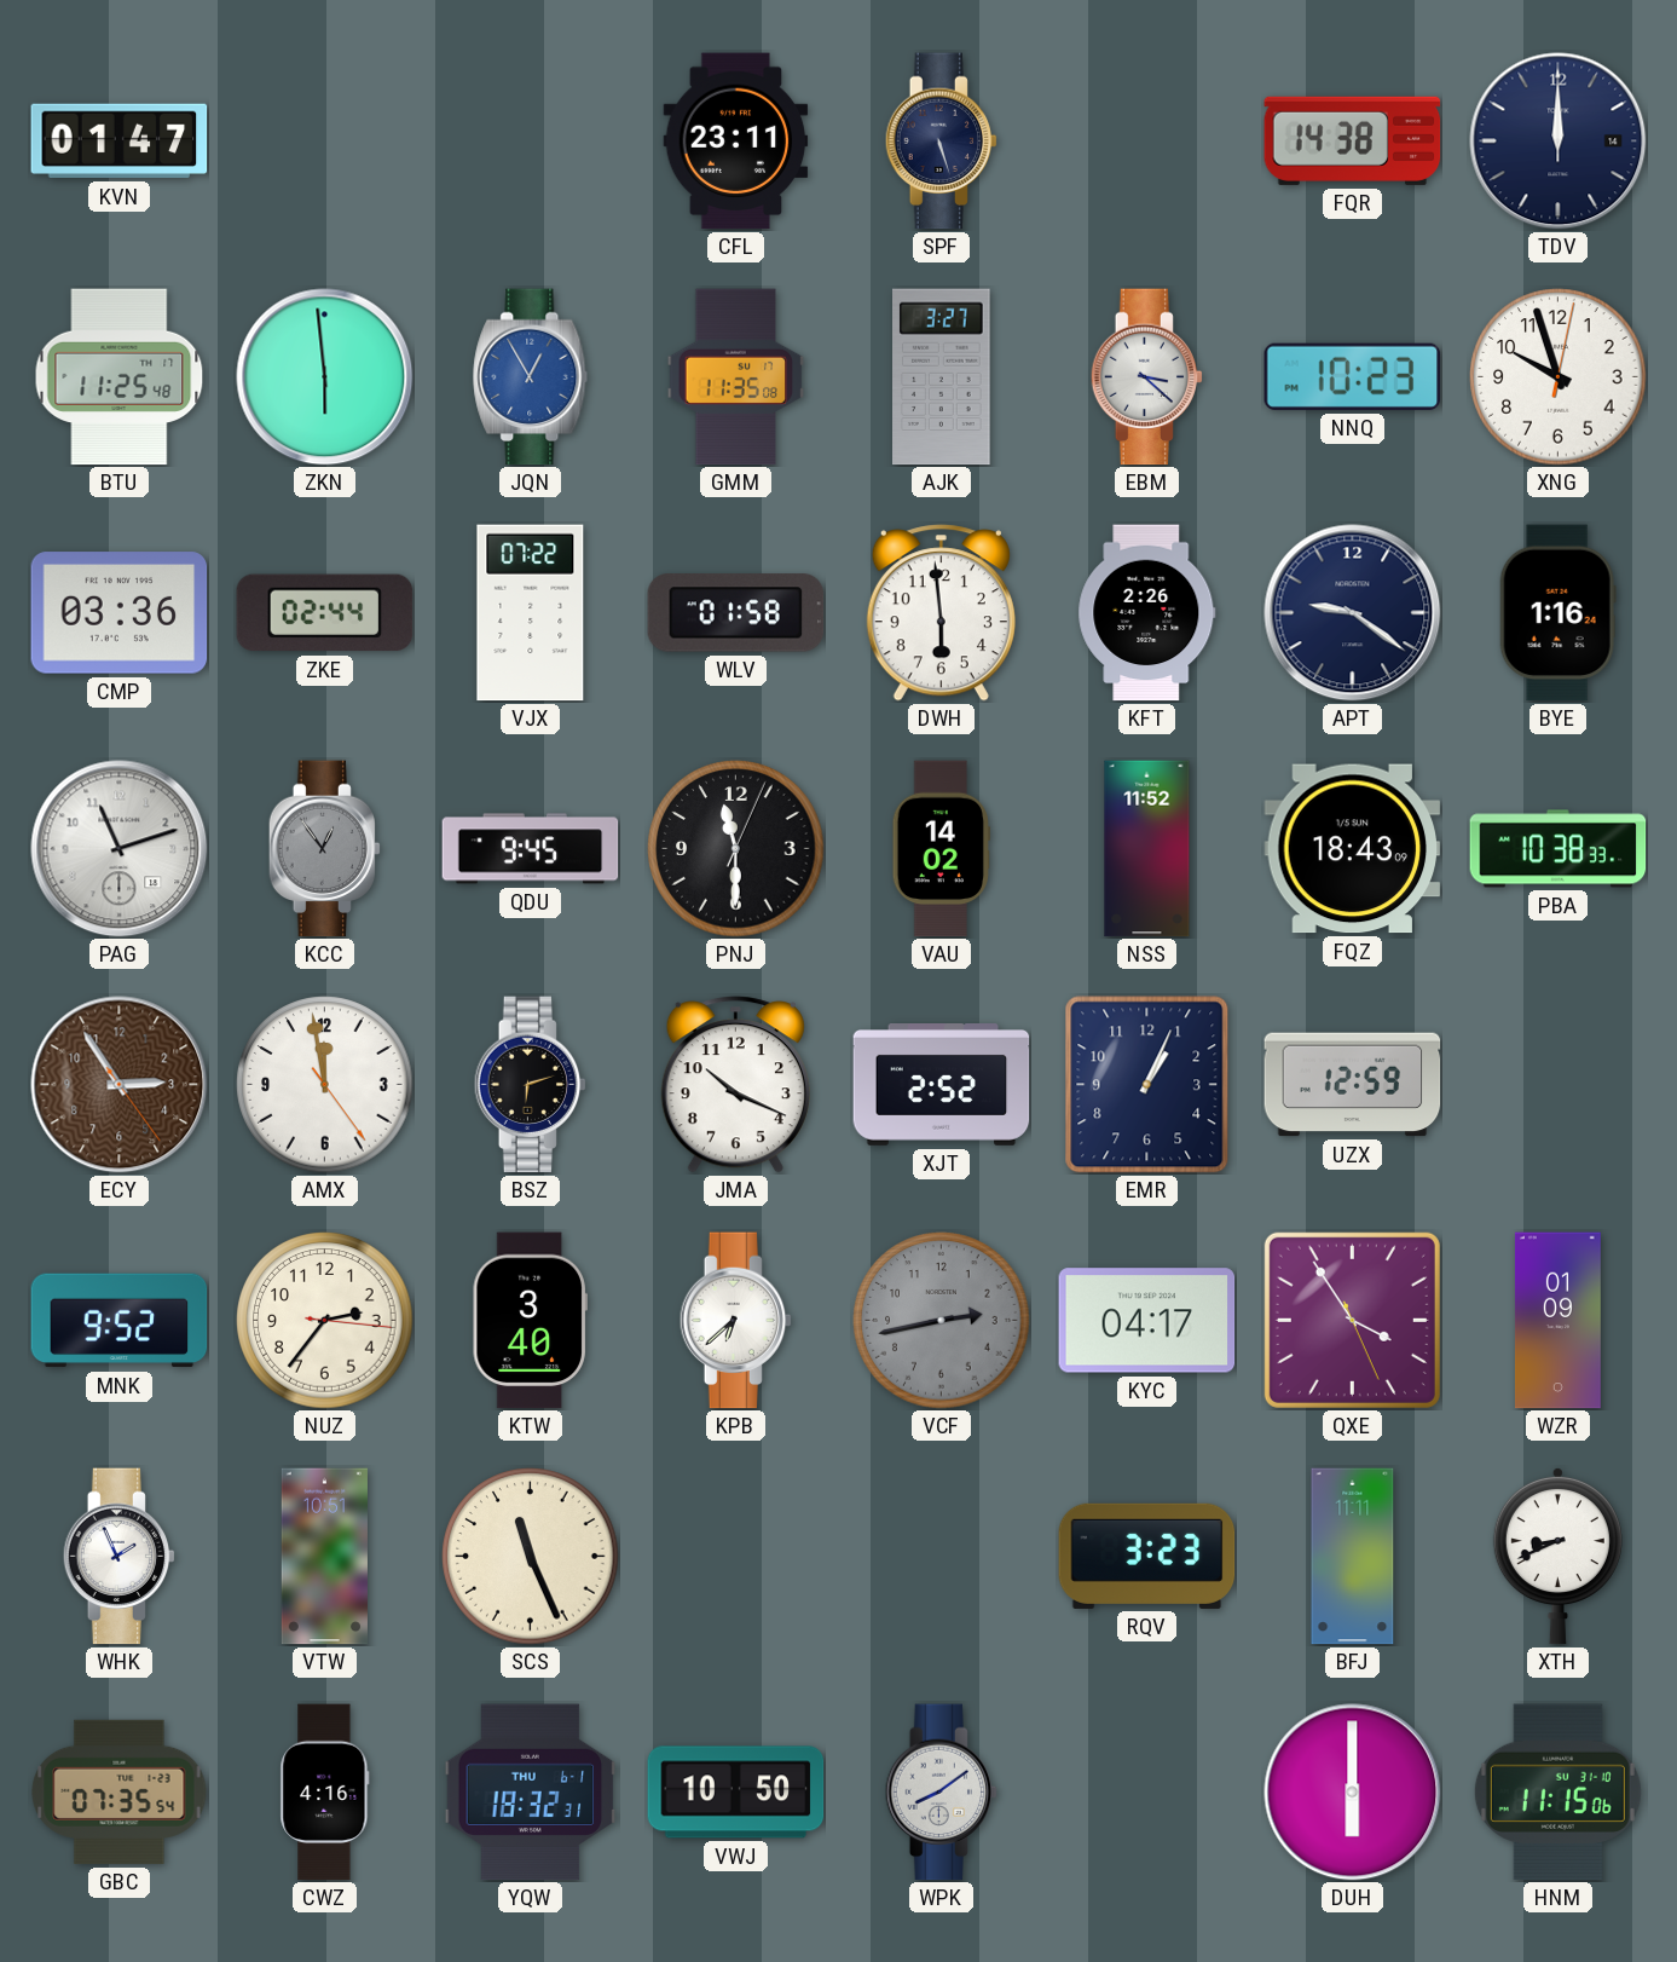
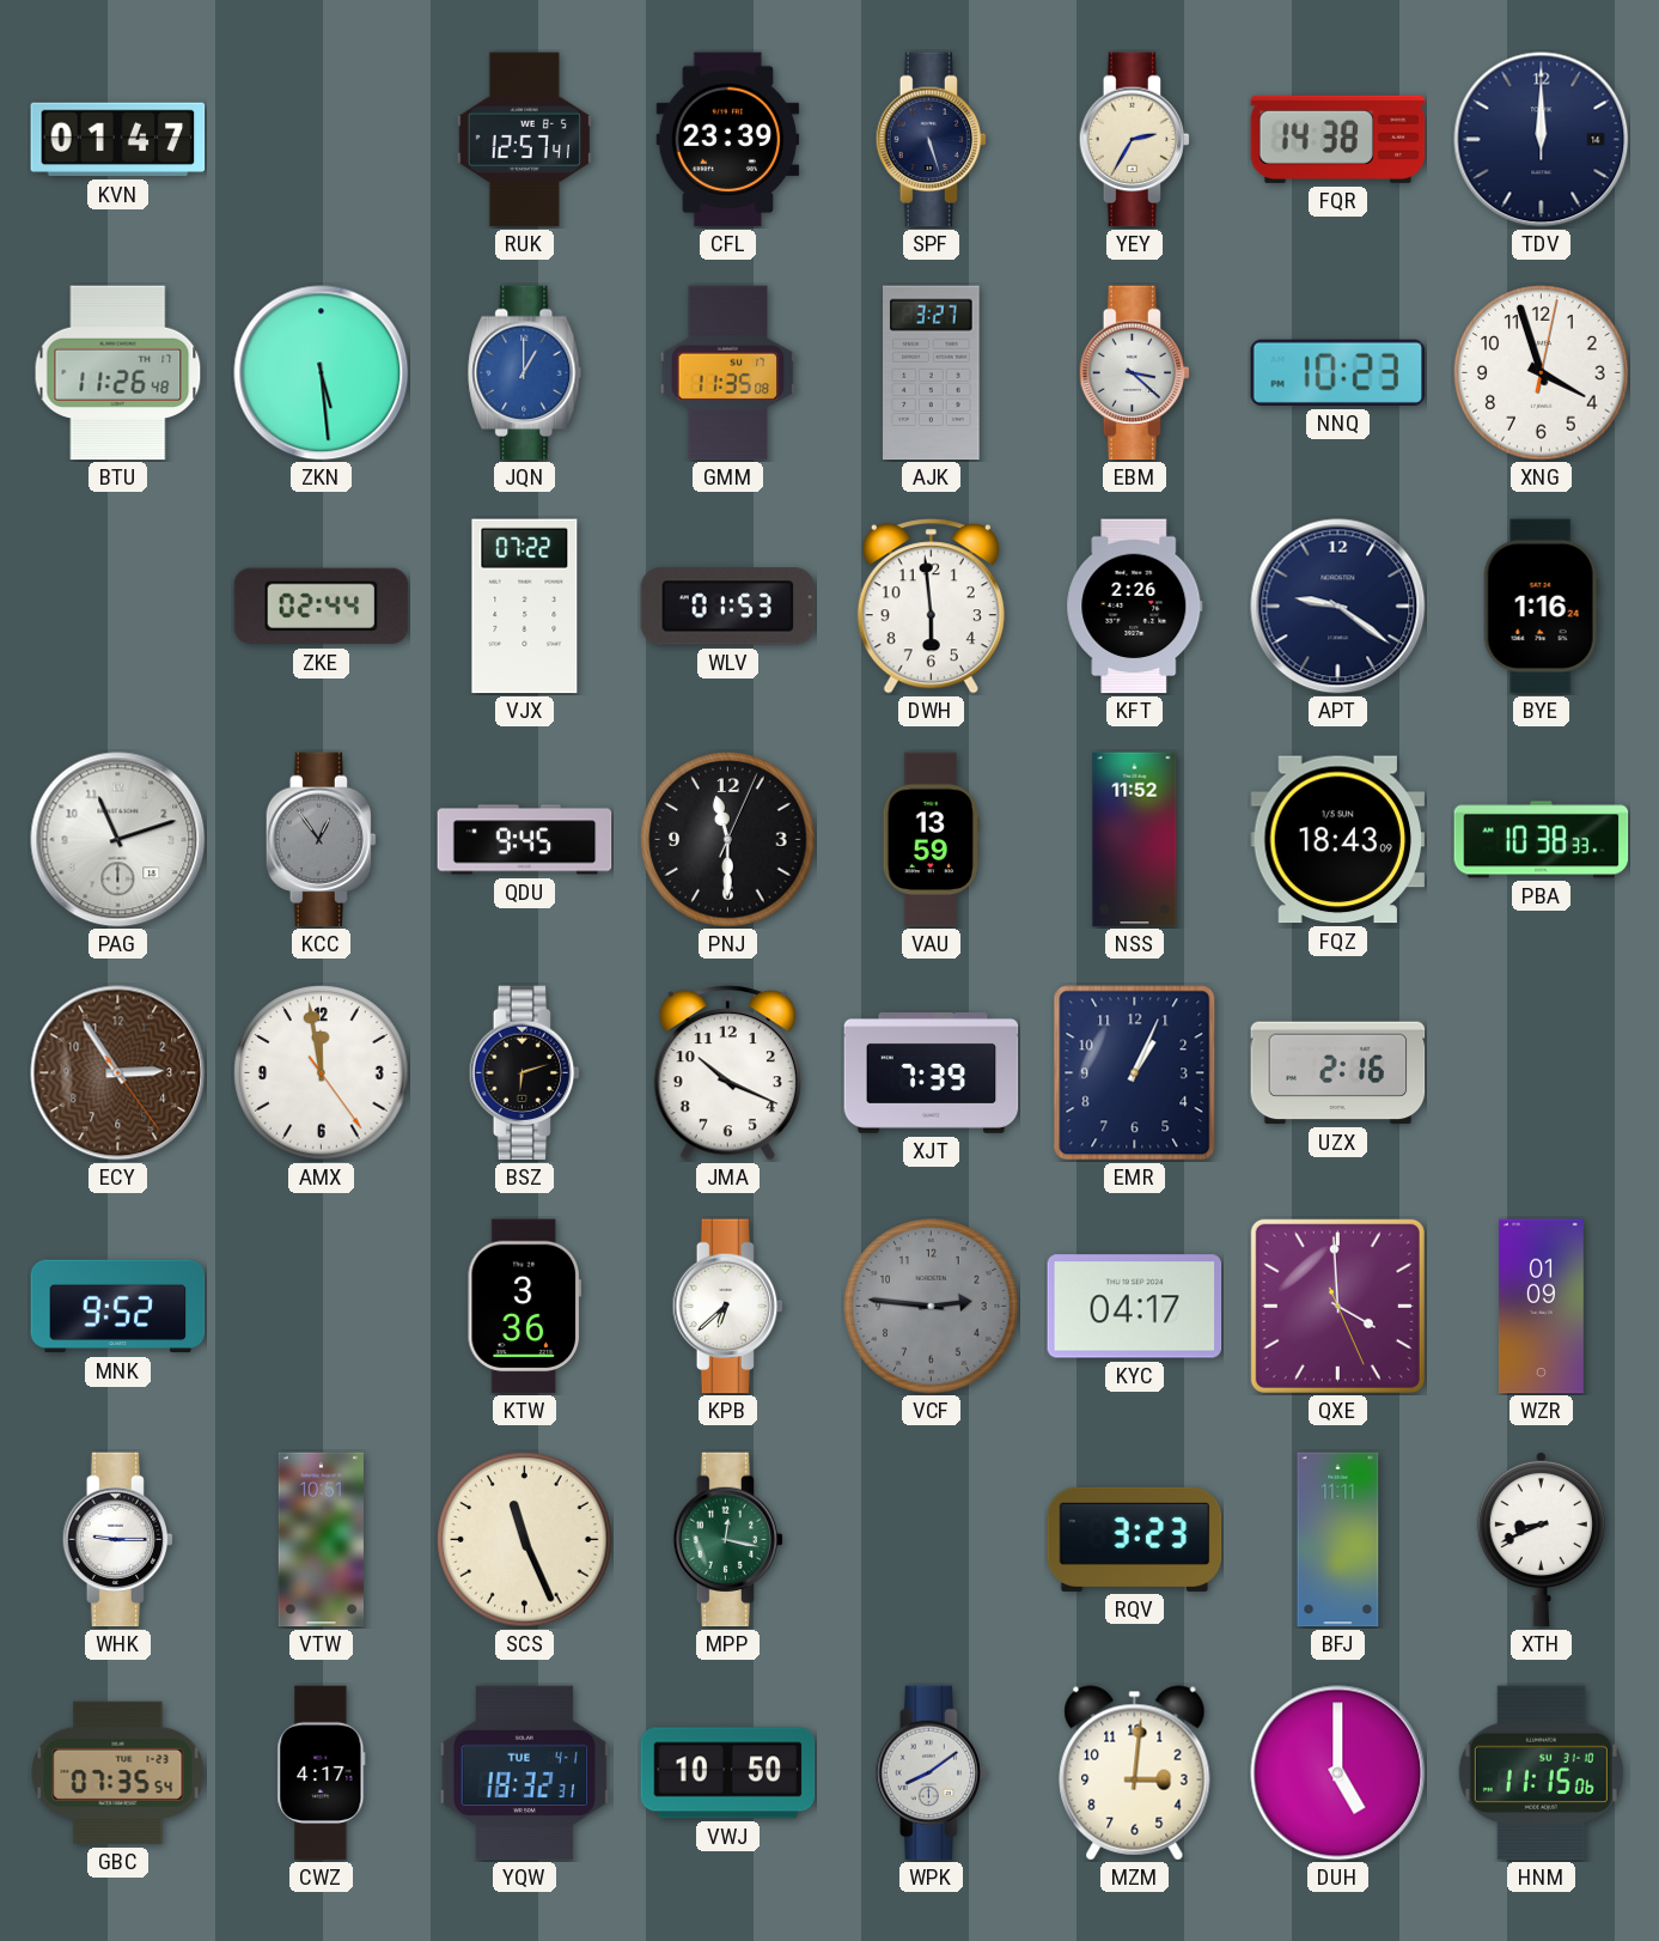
RUK: none -> 12:57
CFL: 23:11 -> 23:39
YEY: none -> 2:35
BTU: 11:25 -> 11:26
ZKN: 5:59 -> 5:29
JQN: 12:55 -> 1:00
XNG: 9:57 -> 3:57
CMP: 03:36 -> none
WLV: 01:58 -> 01:53
VAU: 14:02 -> 13:59
XJT: 2:52 -> 7:39
UZX: 12:59 -> 2:16
NUZ: 2:36 -> none
KTW: 3:40 -> 3:36
VCF: 2:43 -> 2:46
QXE: 3:54 -> 3:59
WHK: 1:56 -> 9:15
MPP: none -> 12:17
CWZ: 4:16 -> 4:17
YQW date: THU 6-1 -> TUE 4-1
MZM: none -> 3:01
DUH: 6:00 -> 5:00
